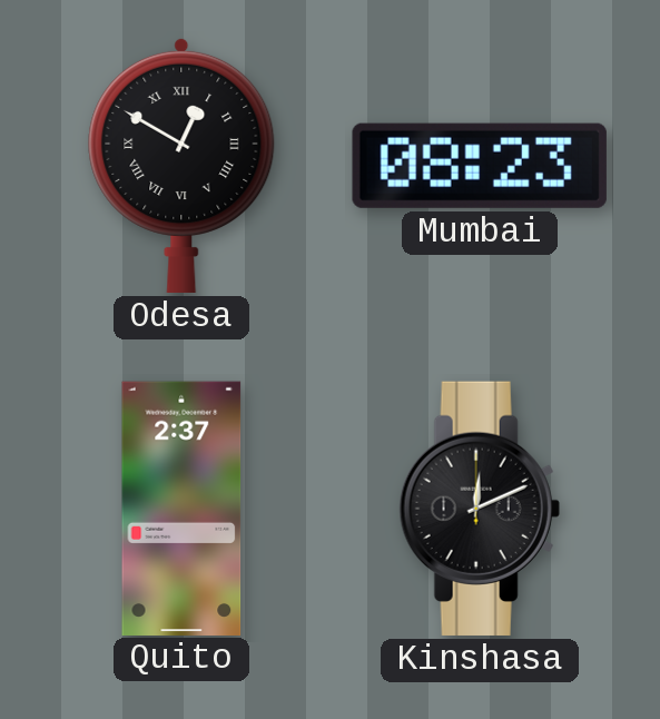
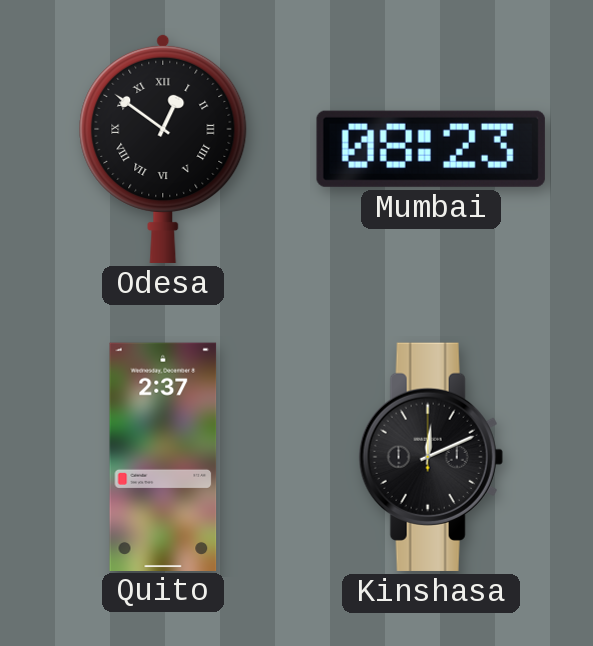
Odesa: 12:50 -> 12:51
